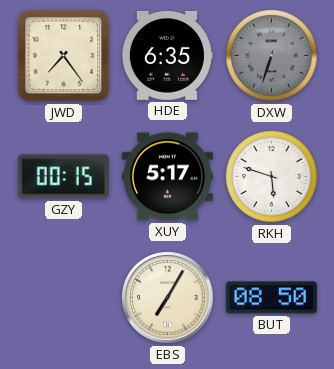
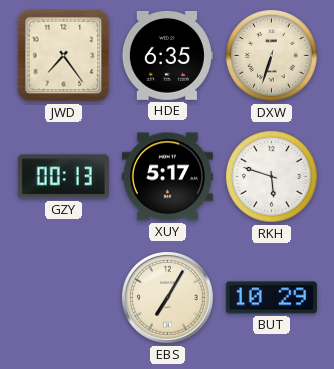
DXW dial: grey -> cream
GZY: 00:15 -> 00:13
BUT: 08:50 -> 10:29
